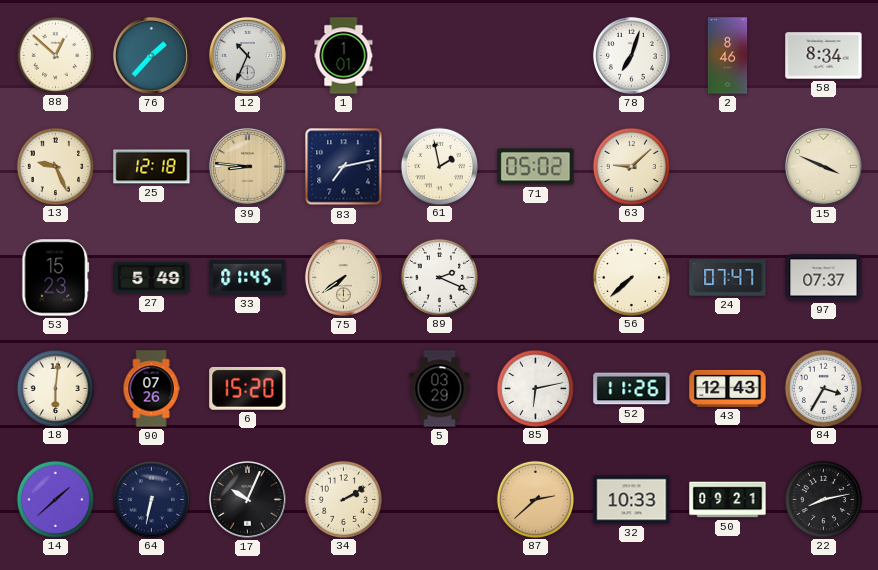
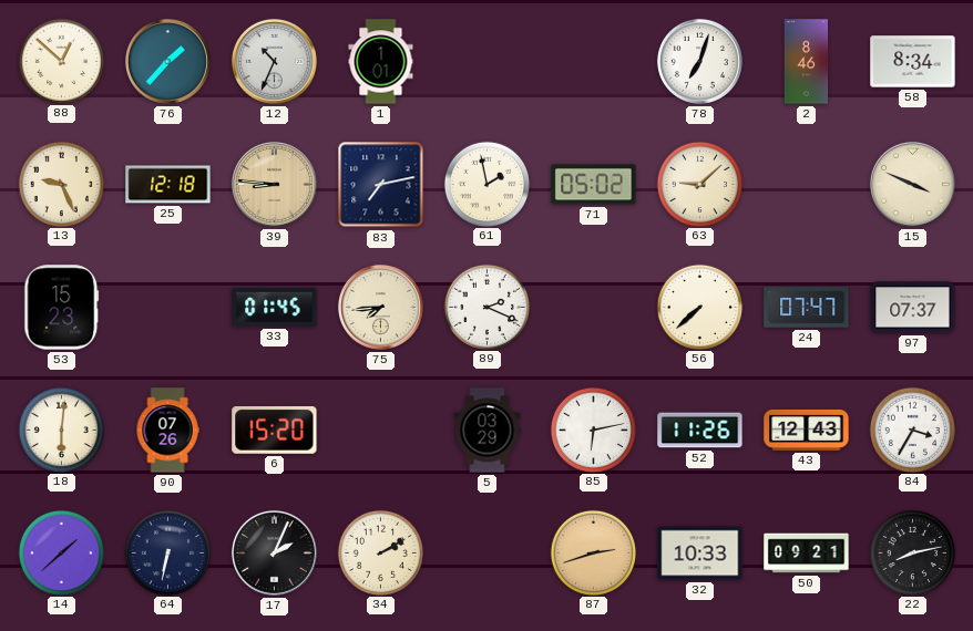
27: 5:49 -> none
75: 7:39 -> 7:44
17: 10:04 -> 2:04
87: 2:38 -> 2:42
